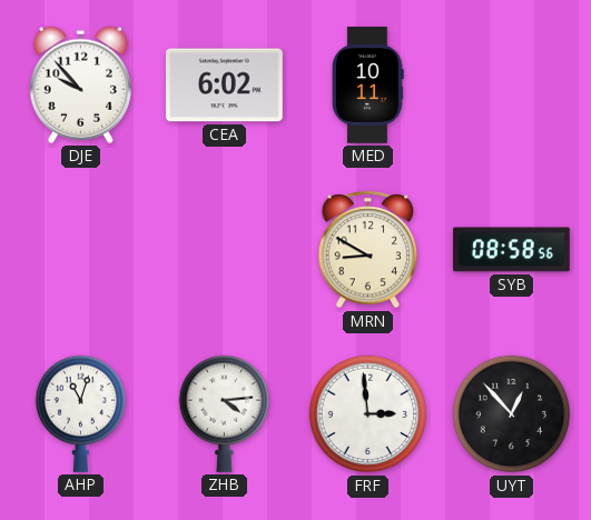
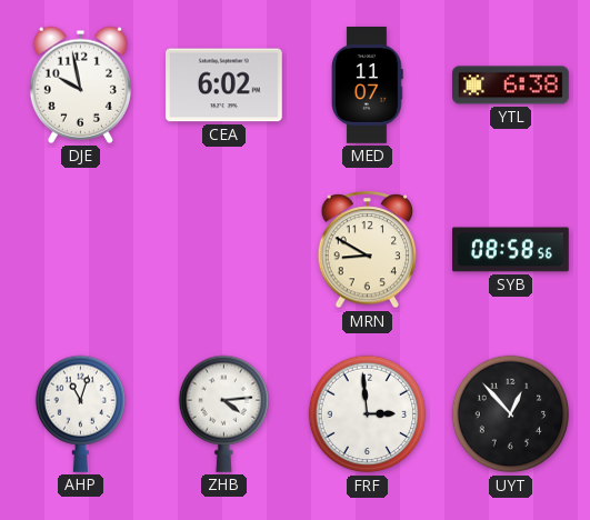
DJE: 9:53 -> 9:58
MED: 10:11 -> 11:07
YTL: none -> 6:38
